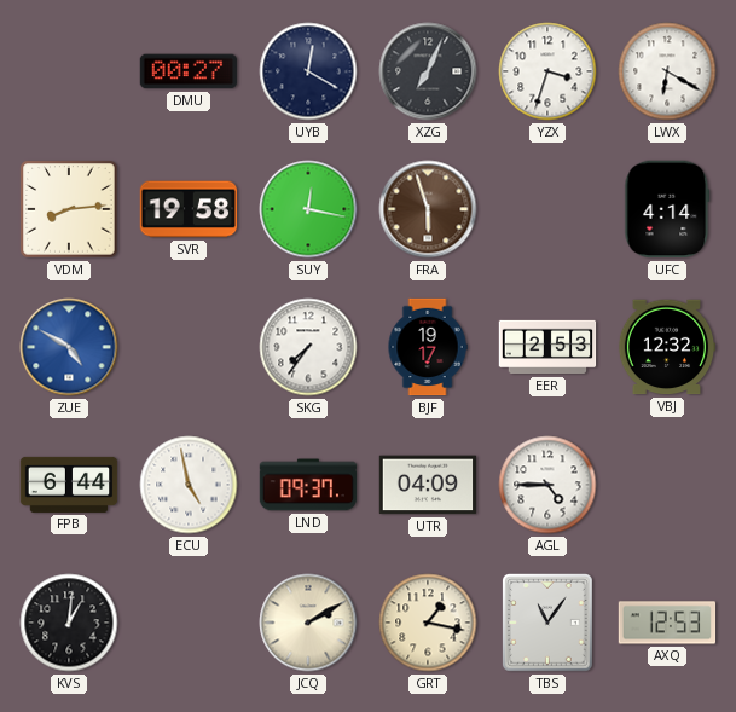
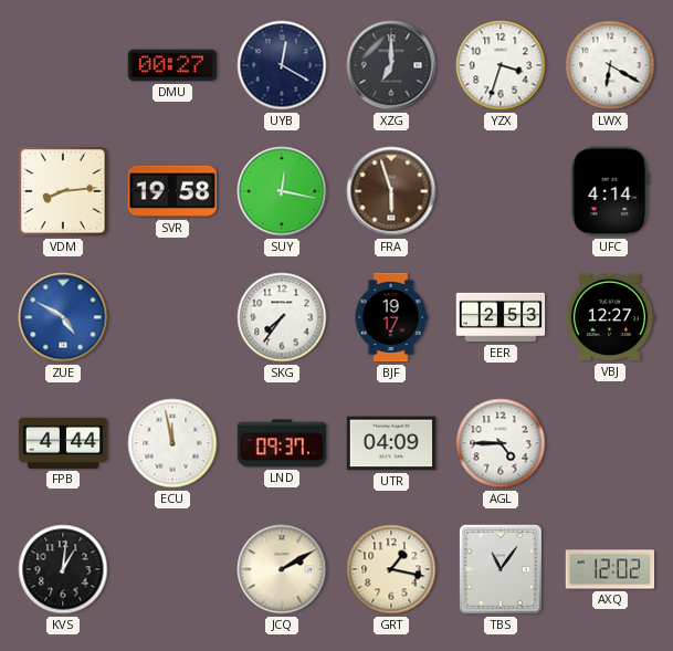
XZG: 7:04 -> 7:00
VBJ: 12:32 -> 12:27
FPB: 6:44 -> 4:44
ECU: 4:58 -> 11:58
AXQ: 12:53 -> 12:02
